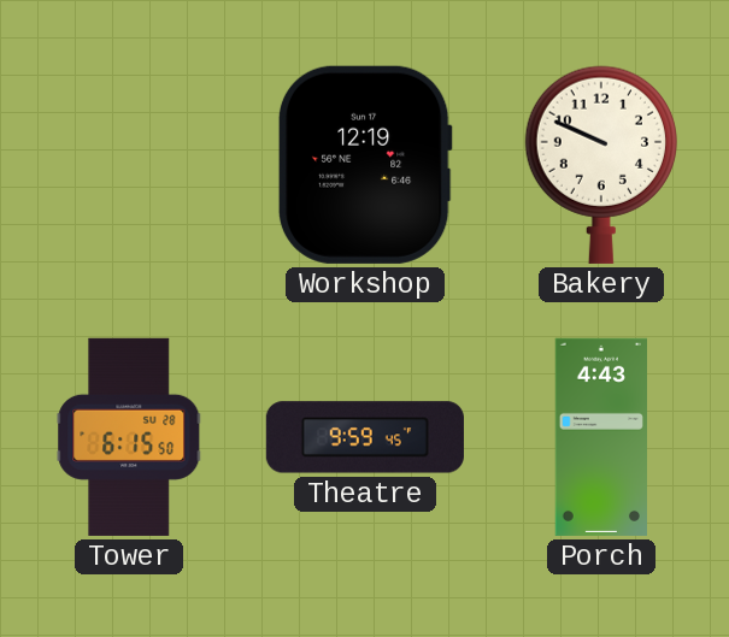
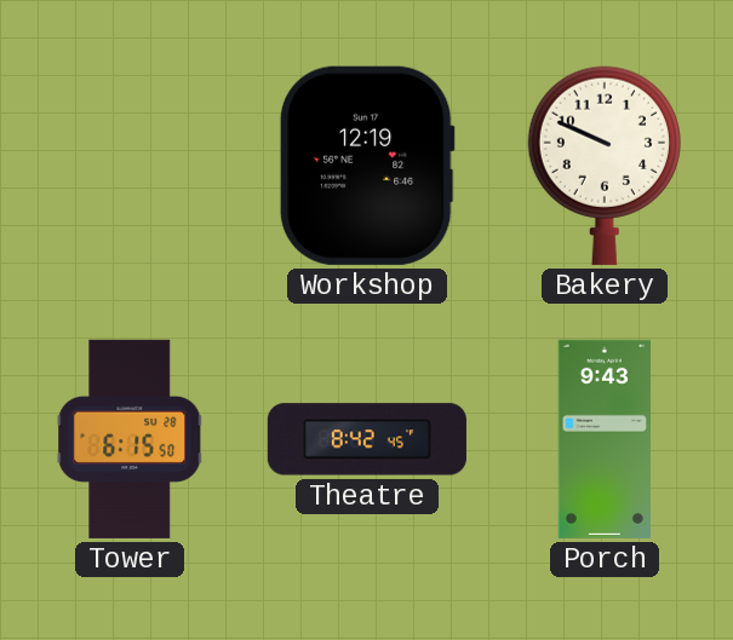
Theatre: 9:59 -> 8:42
Porch: 4:43 -> 9:43
